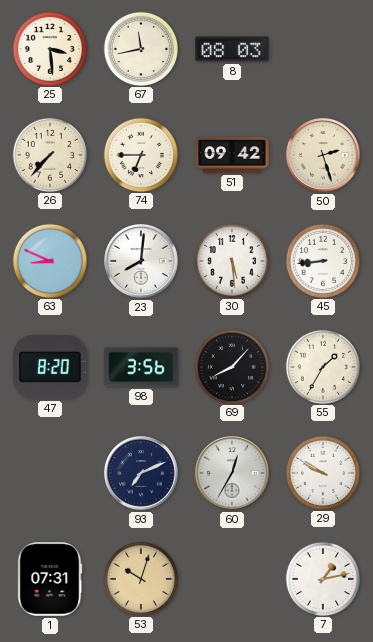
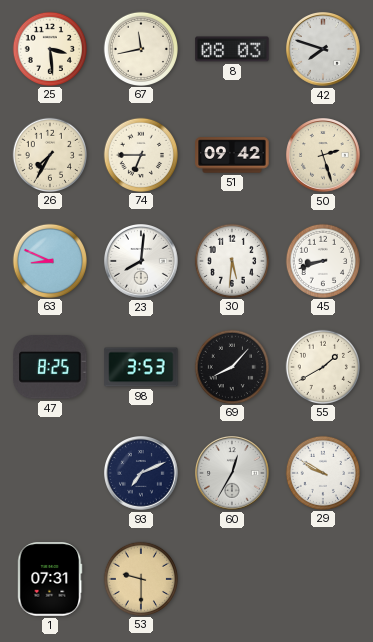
42: none -> 7:48
26: 7:37 -> 7:35
30: 5:29 -> 5:31
45: 8:44 -> 8:42
47: 8:20 -> 8:25
98: 3:56 -> 3:53
55: 1:35 -> 1:40
53: 10:03 -> 9:30
7: 1:13 -> none
